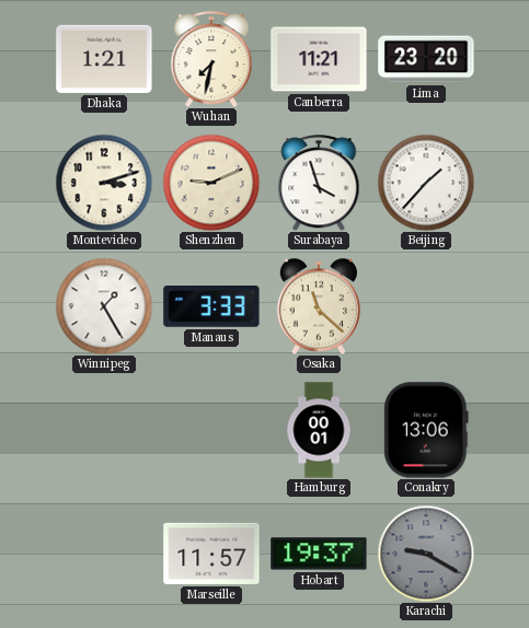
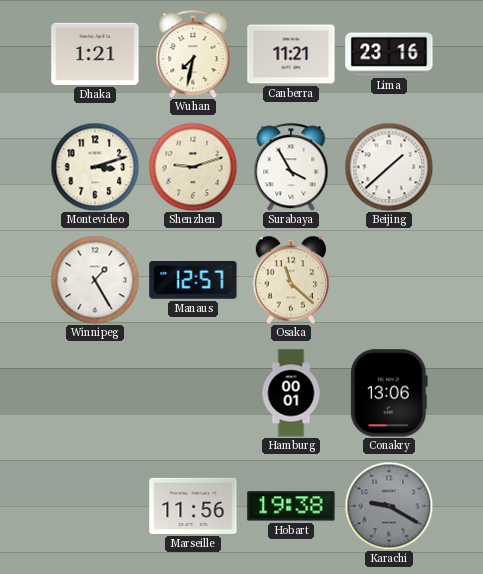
Lima: 23:20 -> 23:16
Shenzhen: 9:11 -> 9:12
Surabaya: 3:57 -> 3:55
Beijing: 1:37 -> 1:38
Manaus: 3:33 -> 12:57
Marseille: 11:57 -> 11:56
Hobart: 19:37 -> 19:38
